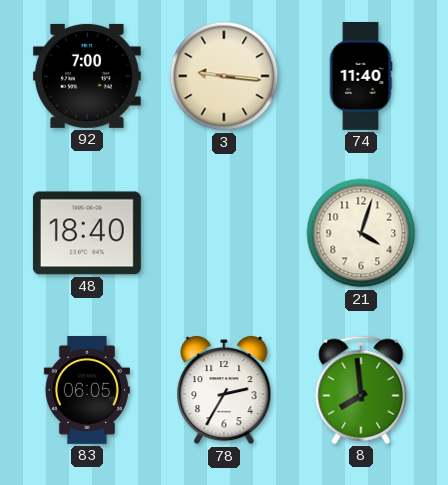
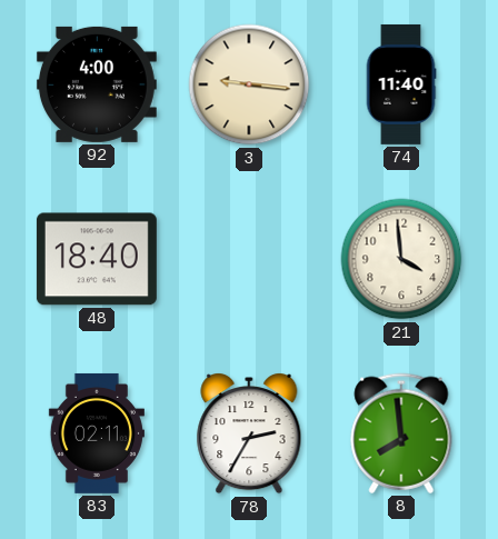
92: 7:00 -> 4:00
21: 4:03 -> 3:59
83: 06:05 -> 02:11
